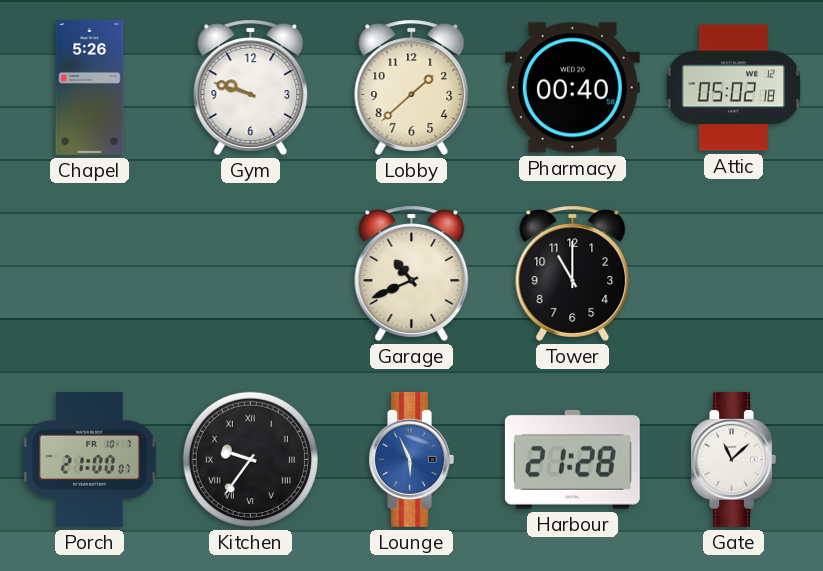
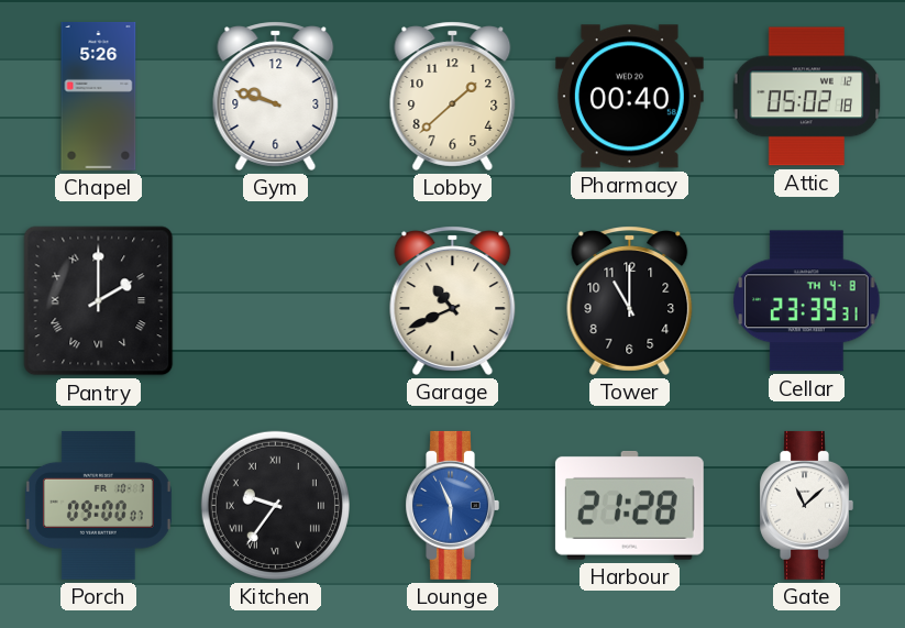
Pantry: none -> 2:00
Cellar: none -> 23:39
Porch: 21:00 -> 09:00
